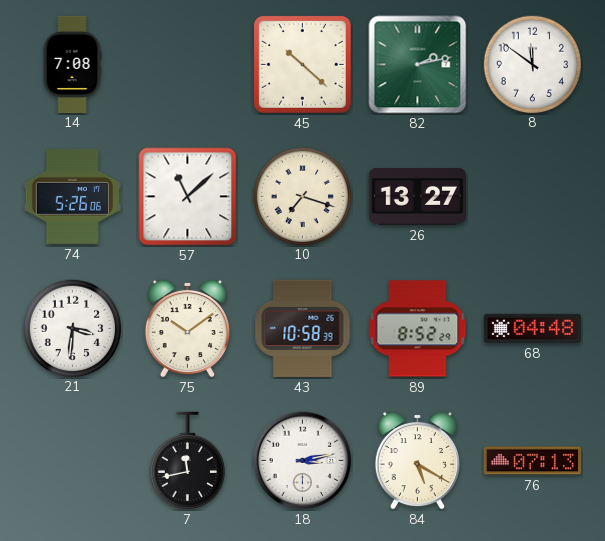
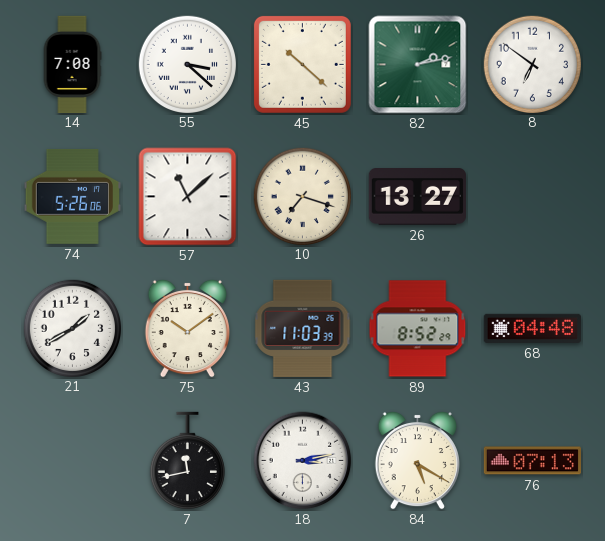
55: none -> 3:22
8: 11:51 -> 6:51
21: 3:31 -> 1:40
43: 10:58 -> 11:03
